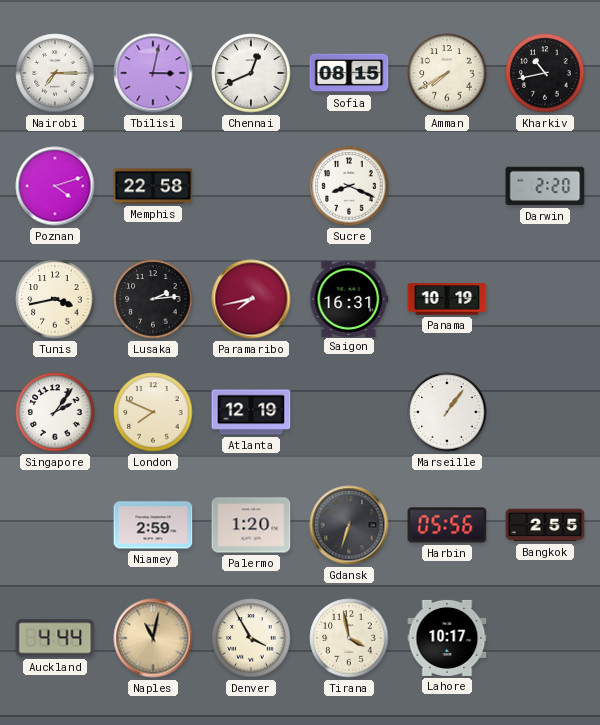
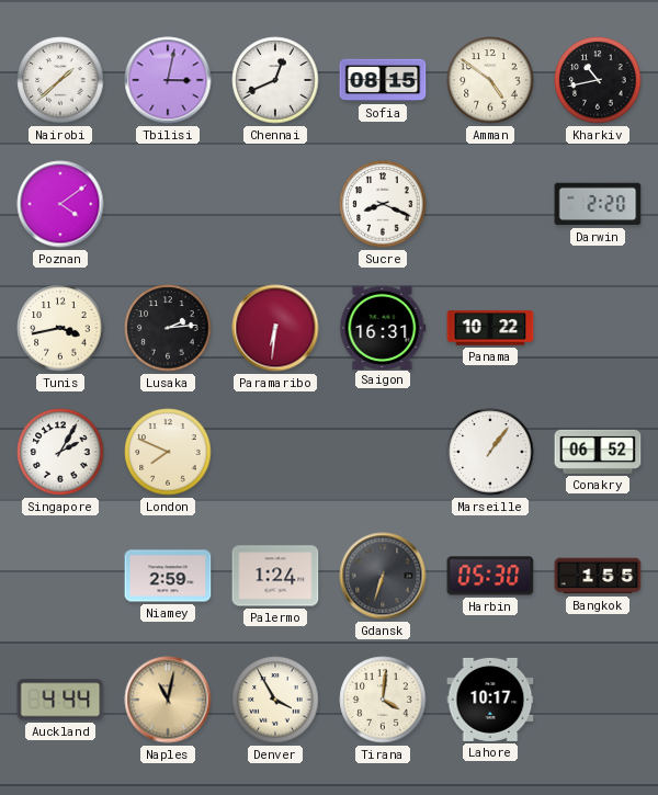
Nairobi: 7:15 -> 1:38
Amman: 7:40 -> 4:51
Poznan: 4:12 -> 4:09
Memphis: 22:58 -> none
Paramaribo: 7:43 -> 6:31
Panama: 10:19 -> 10:22
Singapore: 2:06 -> 2:05
Atlanta: 12:19 -> none
Conakry: none -> 06:52
Palermo: 1:20 -> 1:24
Harbin: 05:56 -> 05:30
Bangkok: 2:55 -> 1:55
Tirana: 3:58 -> 4:01
